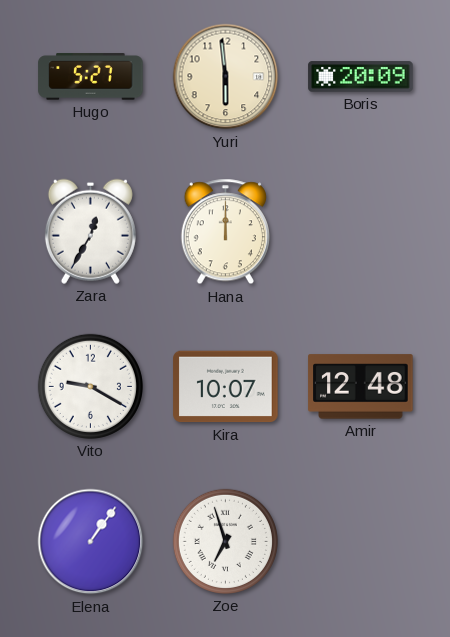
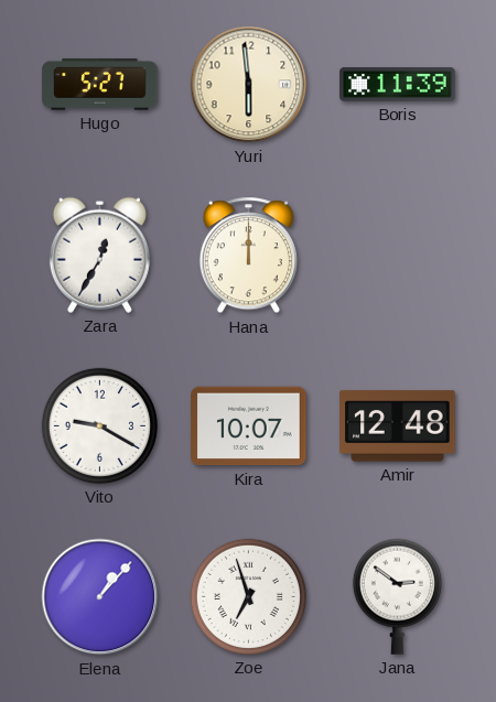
Boris: 20:09 -> 11:39
Elena: 1:06 -> 1:07
Jana: none -> 2:51
